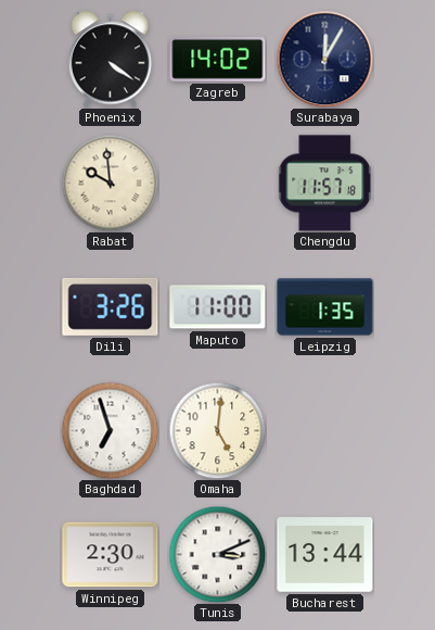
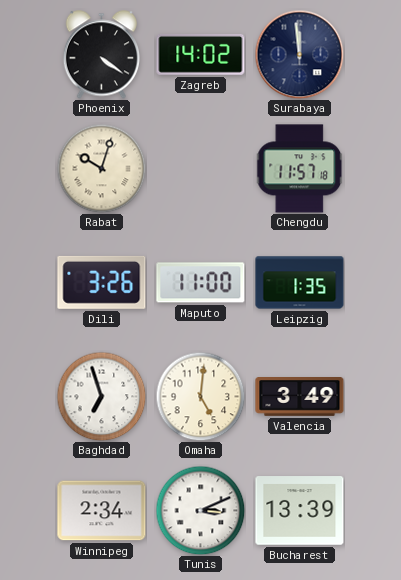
Surabaya: 12:05 -> 11:59
Rabat: 9:59 -> 10:03
Valencia: none -> 3:49
Winnipeg: 2:30 -> 2:34
Bucharest: 13:44 -> 13:39
